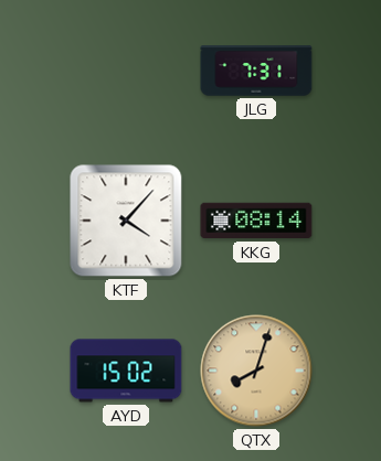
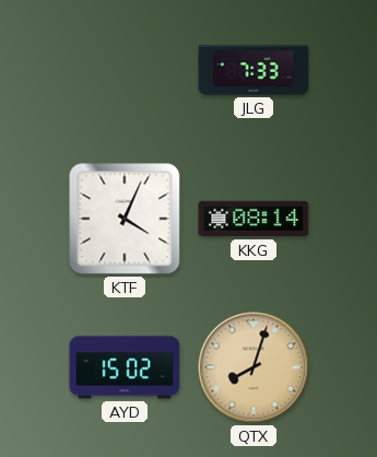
JLG: 7:31 -> 7:33
KTF: 4:07 -> 4:04
